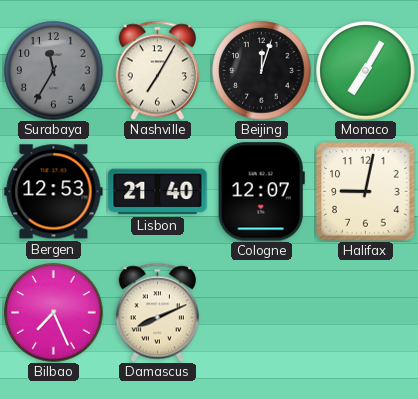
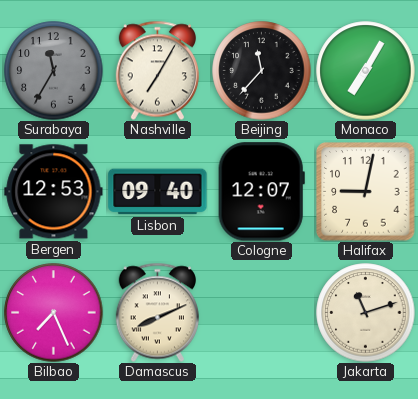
Beijing: 12:03 -> 11:37
Lisbon: 21:40 -> 09:40
Jakarta: none -> 11:12
